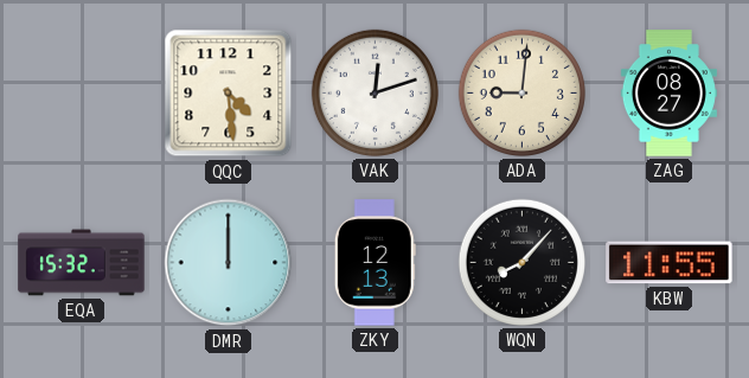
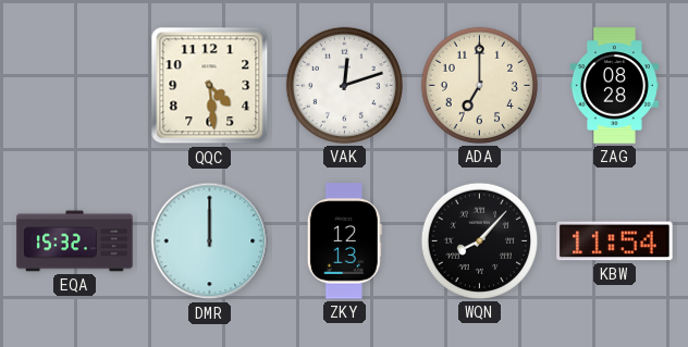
ADA: 9:01 -> 7:00
ZAG: 08:27 -> 08:28
KBW: 11:55 -> 11:54
